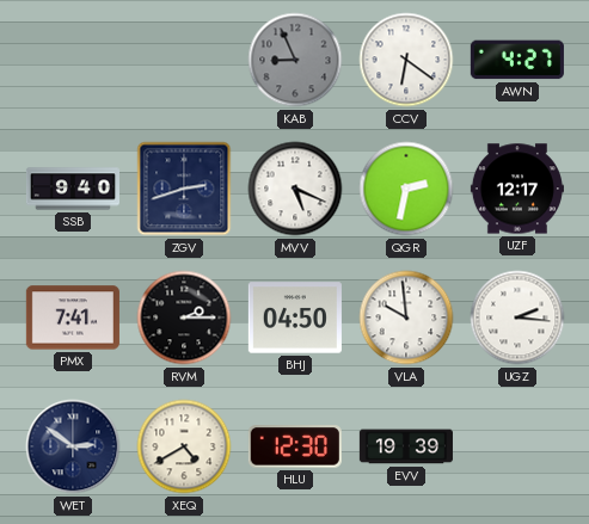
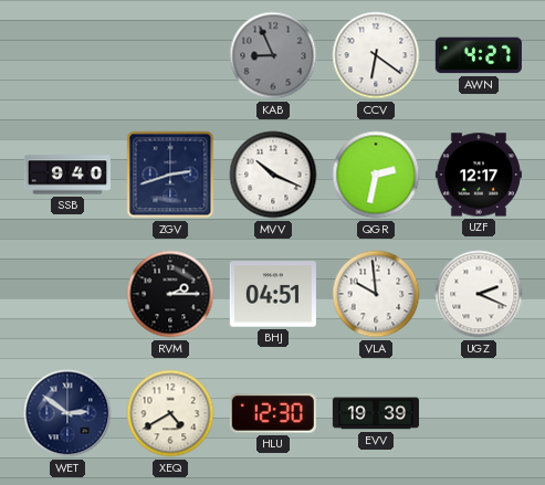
MVV: 5:19 -> 10:19
PMX: 7:41 -> none
BHJ: 04:50 -> 04:51
UGZ: 2:16 -> 2:19
